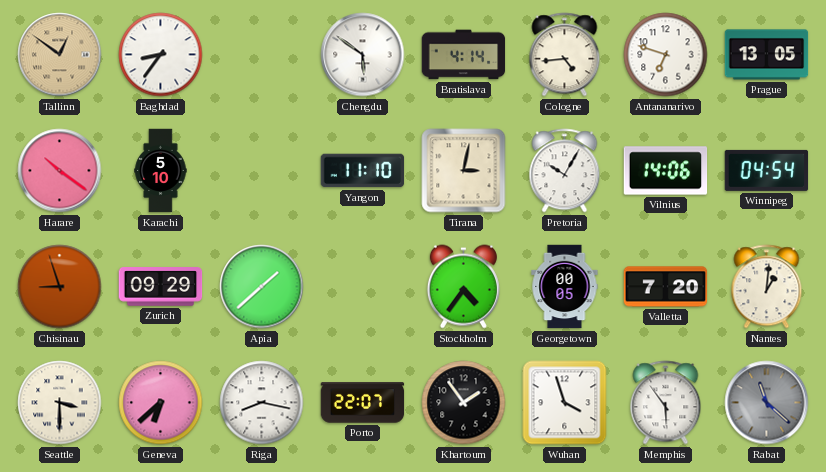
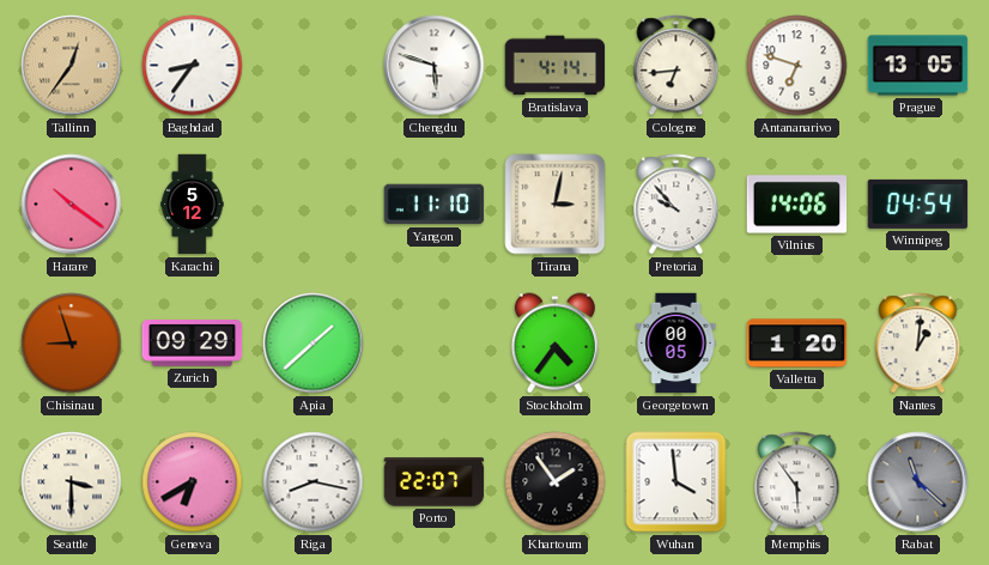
Tallinn: 12:51 -> 12:36
Chengdu: 5:51 -> 5:48
Cologne: 4:44 -> 6:44
Karachi: 5:10 -> 5:12
Pretoria: 10:05 -> 9:53
Valletta: 7:20 -> 1:20
Geneva: 6:38 -> 6:40
Wuhan: 3:57 -> 3:59
